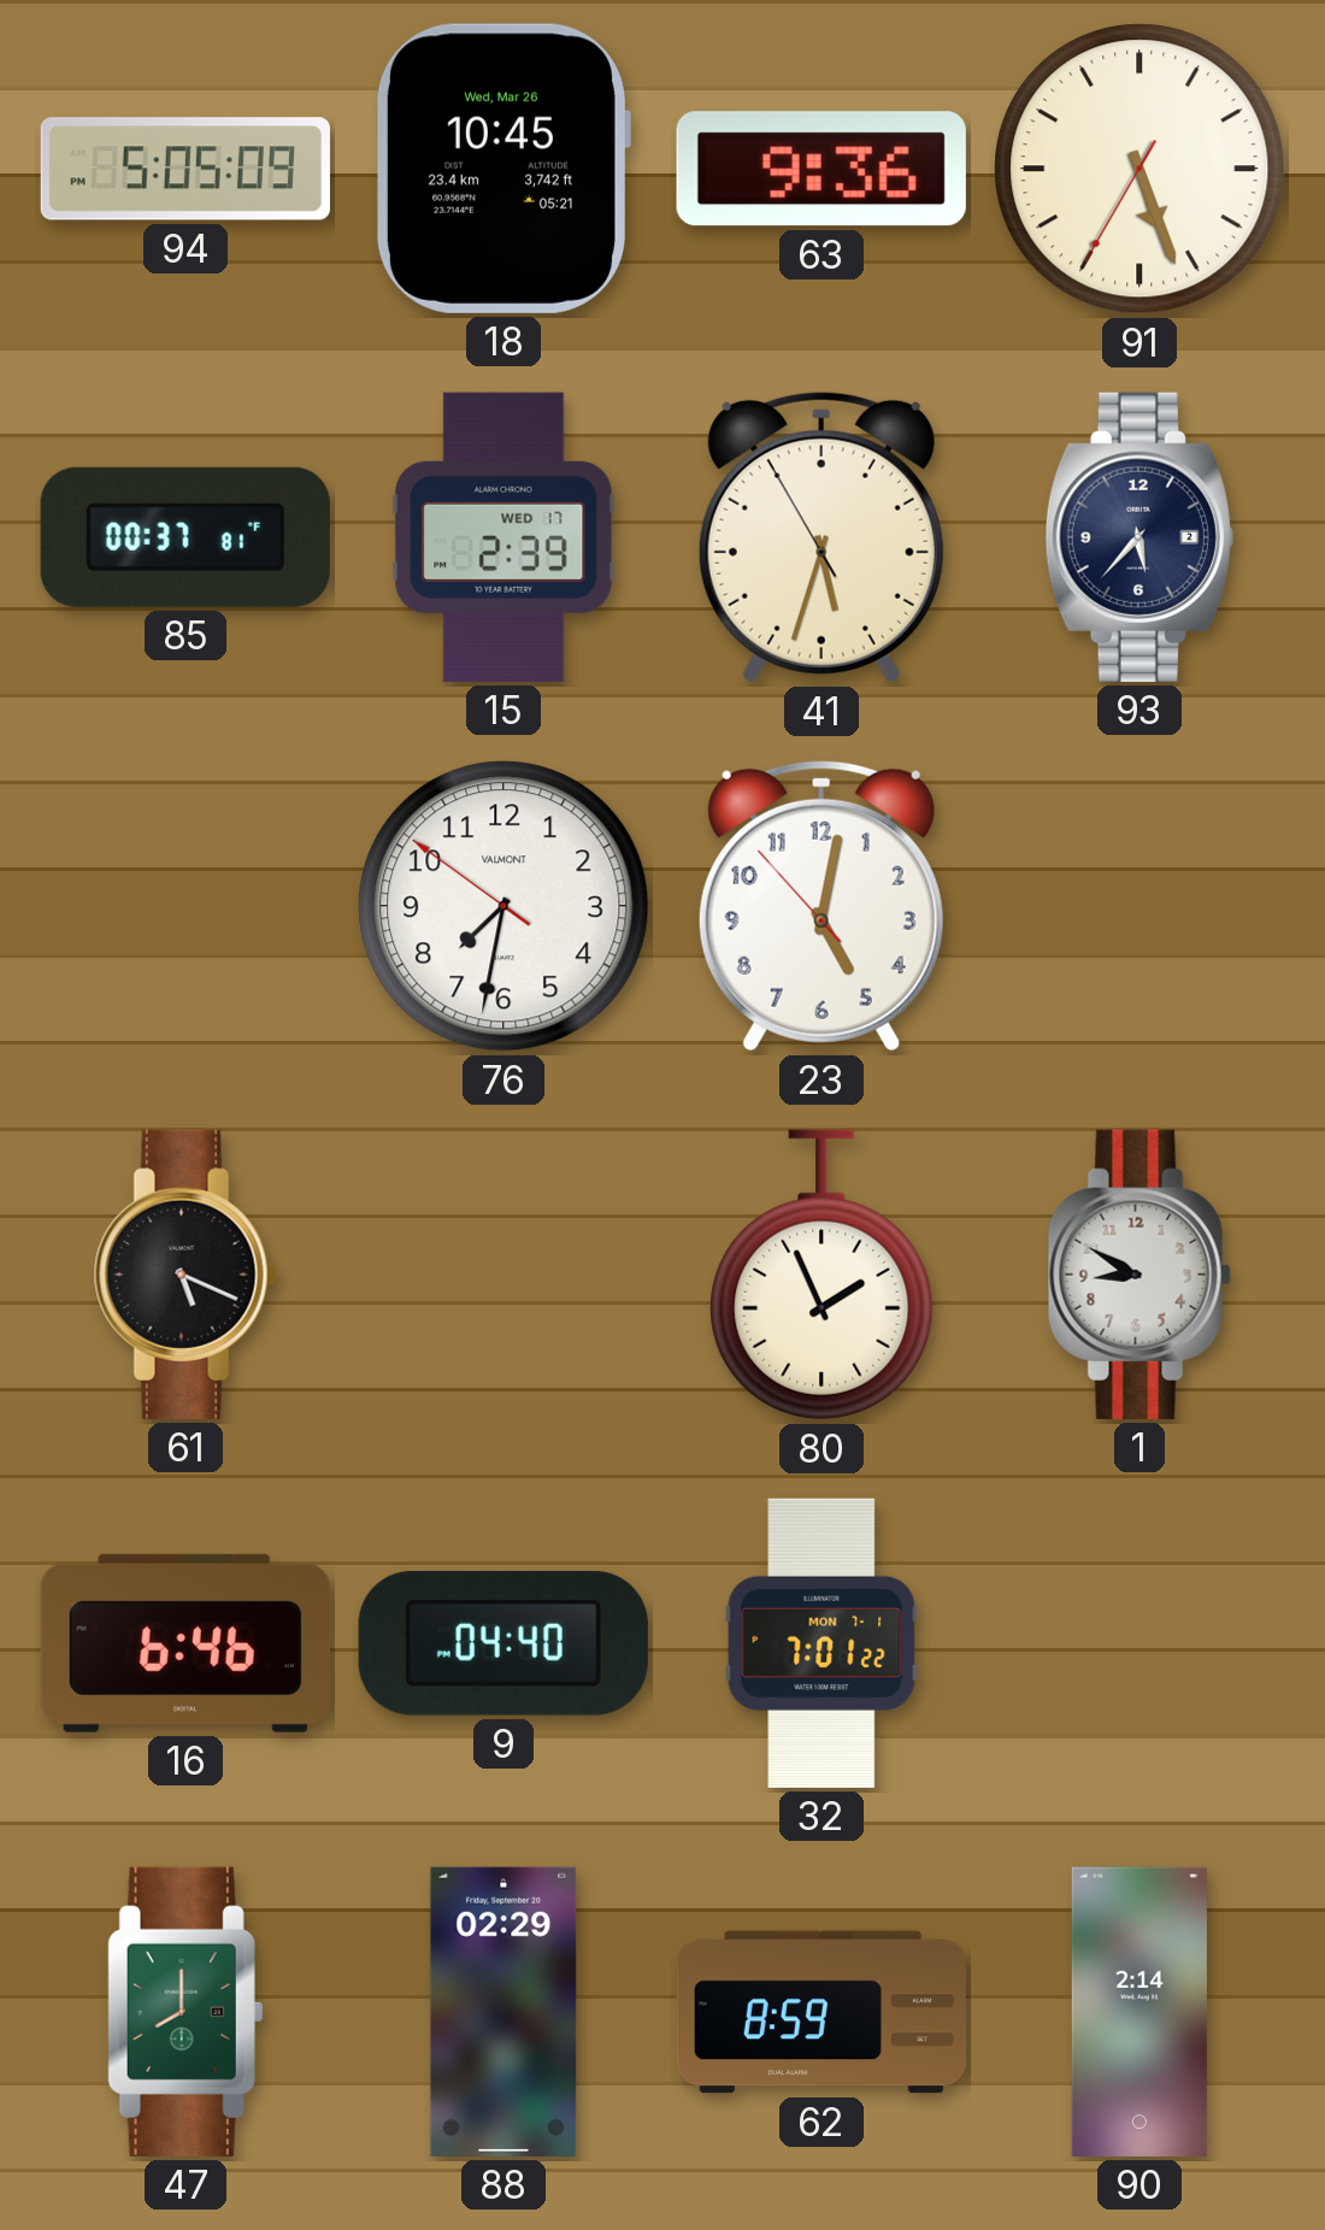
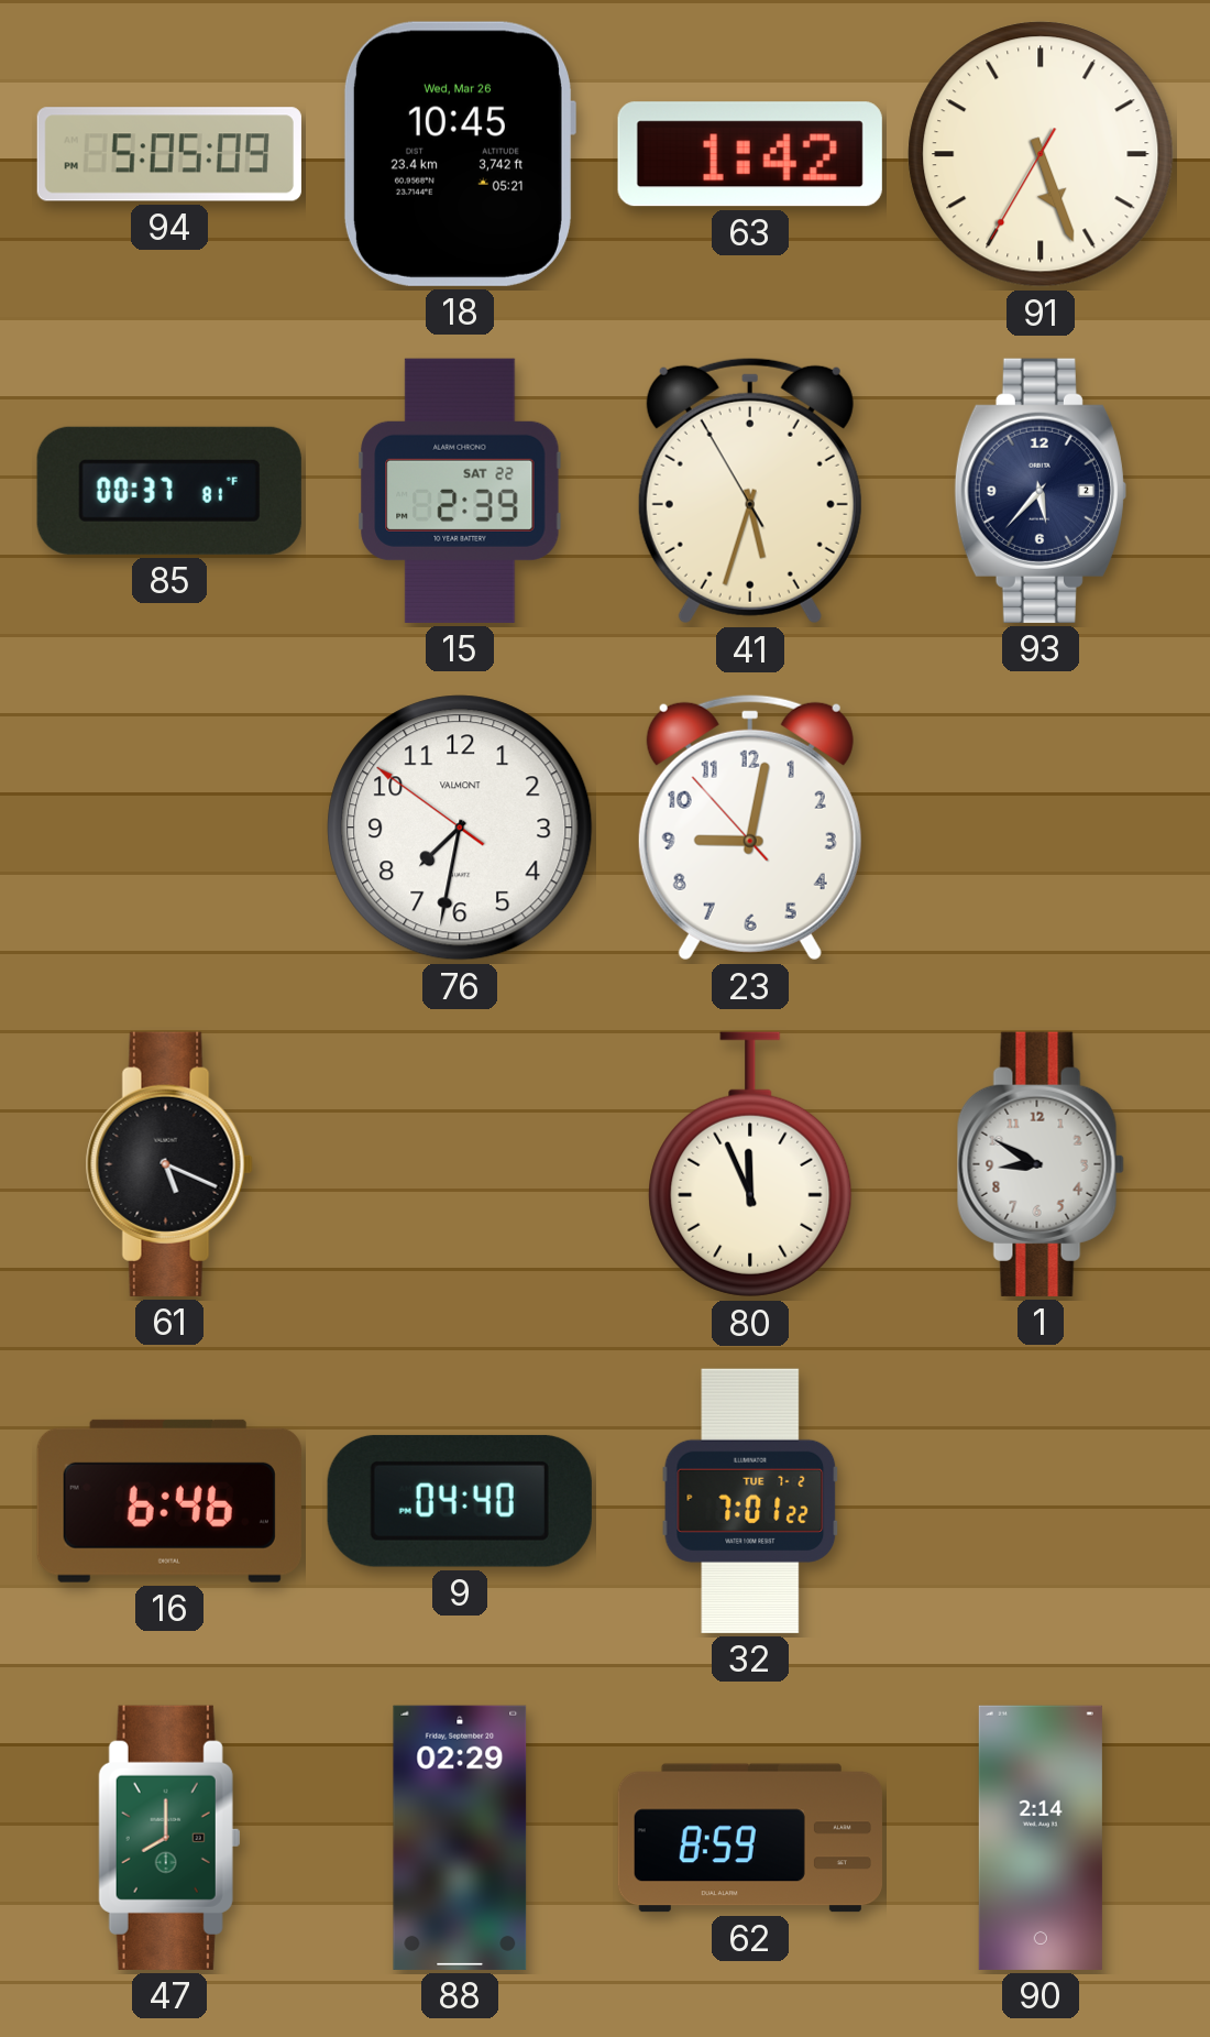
63: 9:36 -> 1:42
15 date: WED 17 -> SAT 22
23: 5:01 -> 9:01
80: 1:56 -> 11:56
32 date: MON 7-1 -> TUE 7-2
